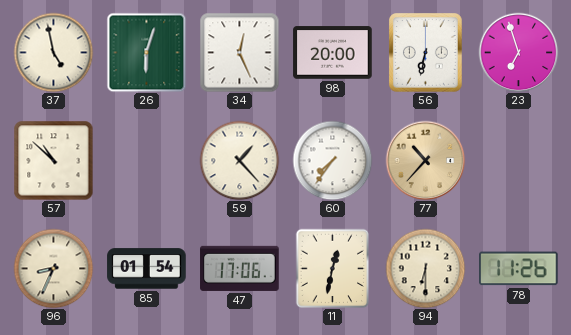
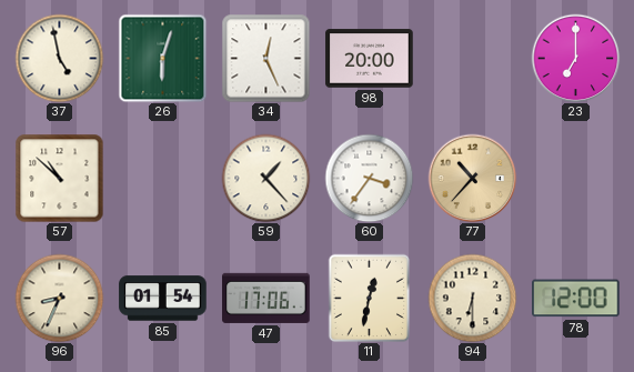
56: 6:32 -> none
23: 6:57 -> 7:00
60: 7:36 -> 3:36
78: 11:26 -> 12:00
